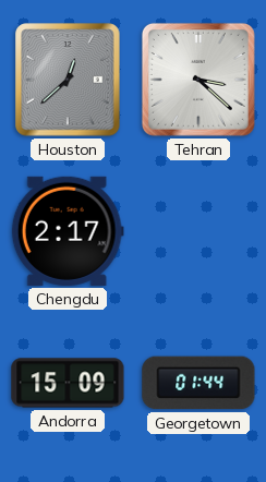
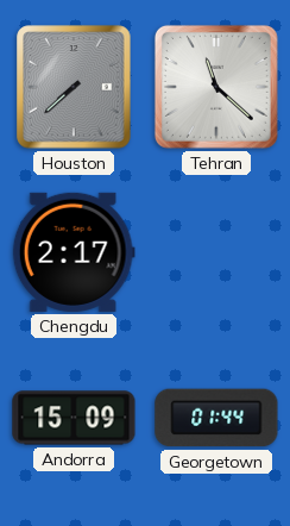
Houston: 12:38 -> 7:38
Tehran: 3:22 -> 11:22
